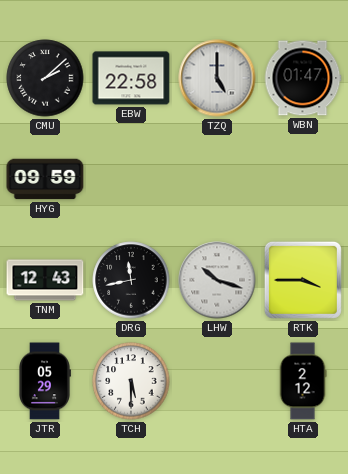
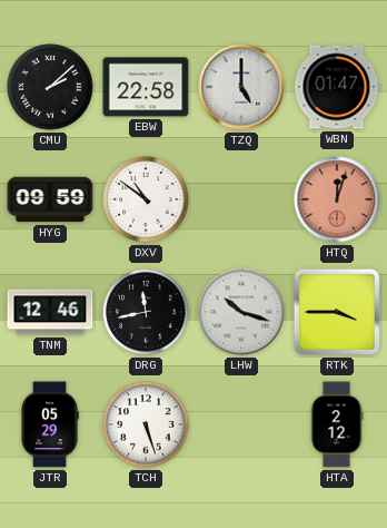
DXV: none -> 10:51
HTQ: none -> 12:03
TNM: 12:43 -> 12:46
TCH: 5:30 -> 5:27
